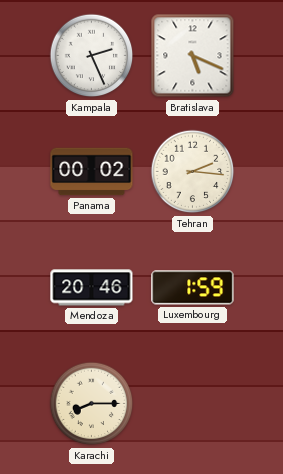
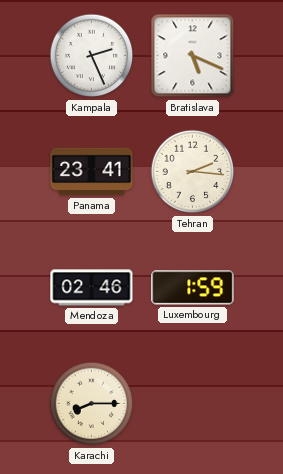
Panama: 00:02 -> 23:41
Mendoza: 20:46 -> 02:46
